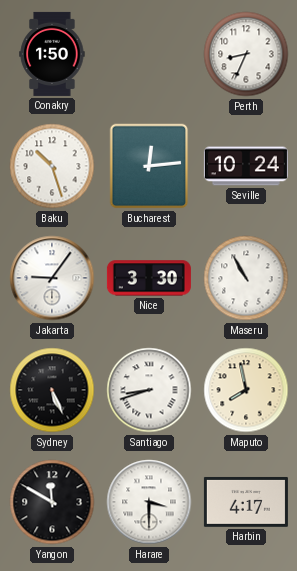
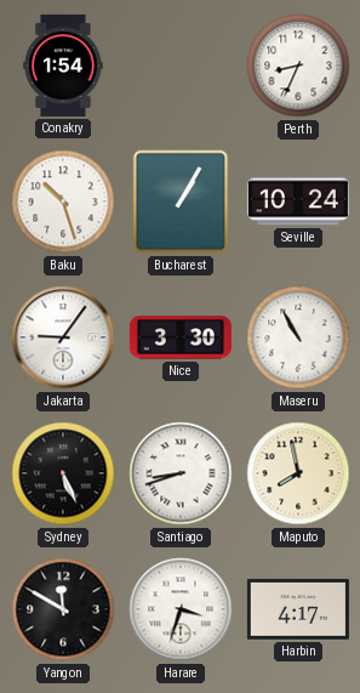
Conakry: 1:50 -> 1:54
Bucharest: 12:14 -> 1:05
Harare: 3:30 -> 3:33
